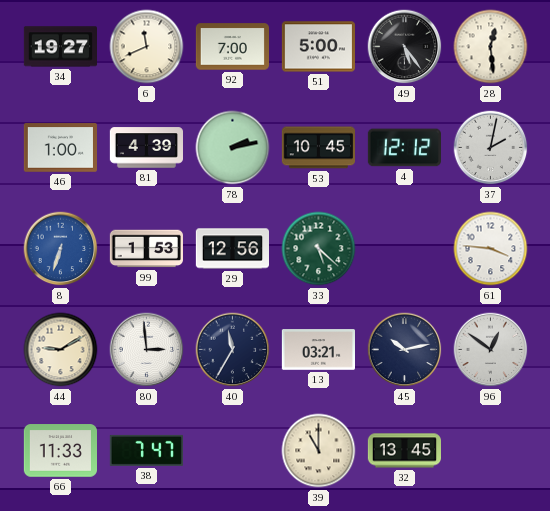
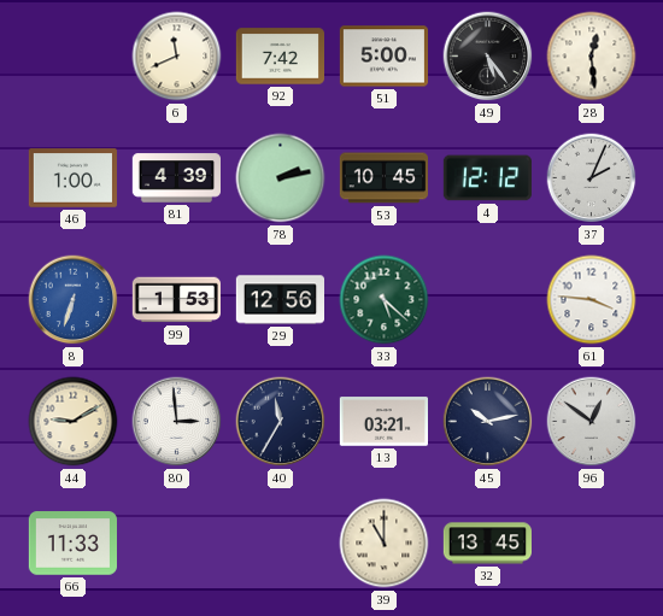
34: 19:27 -> none
92: 7:00 -> 7:42
37: 2:02 -> 2:04
38: 7:47 -> none
